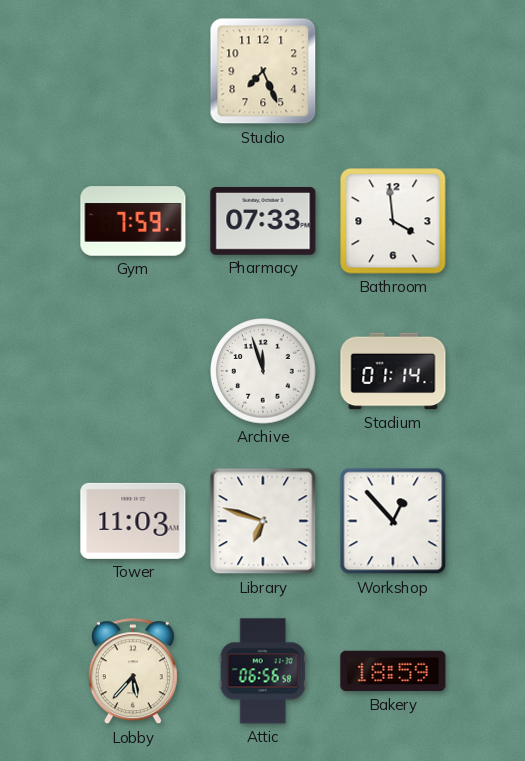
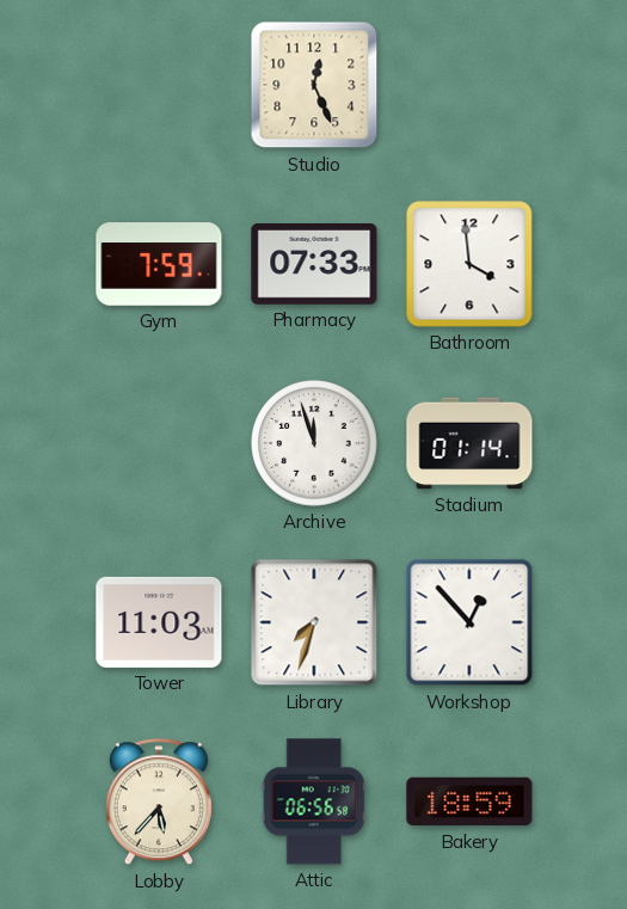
Studio: 7:26 -> 12:26
Library: 6:48 -> 7:33
